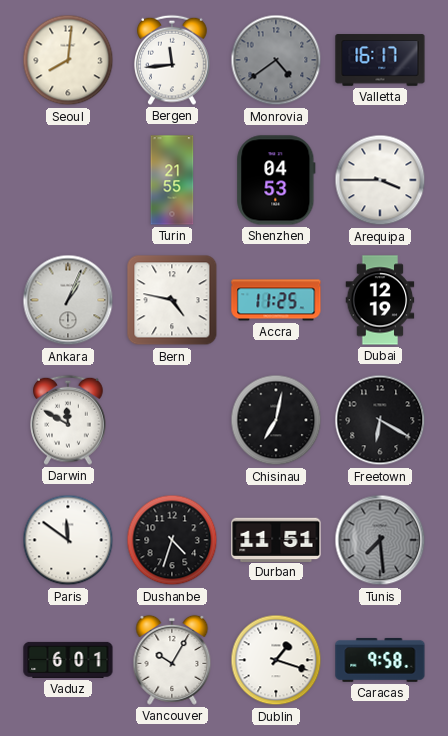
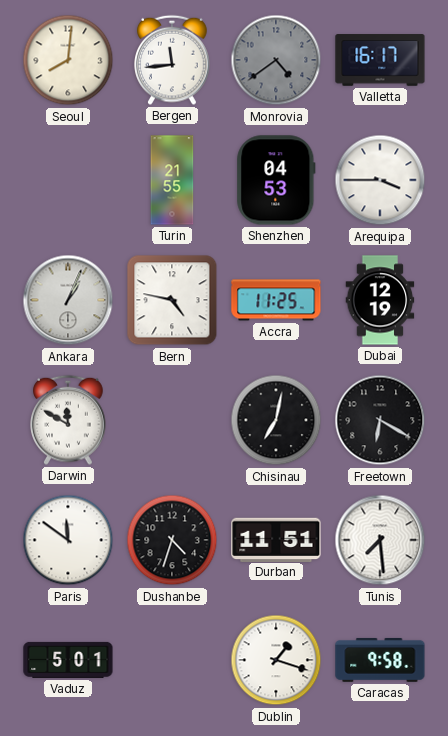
Tunis dial: grey -> white
Vaduz: 6:01 -> 5:01
Vancouver: 10:05 -> none
